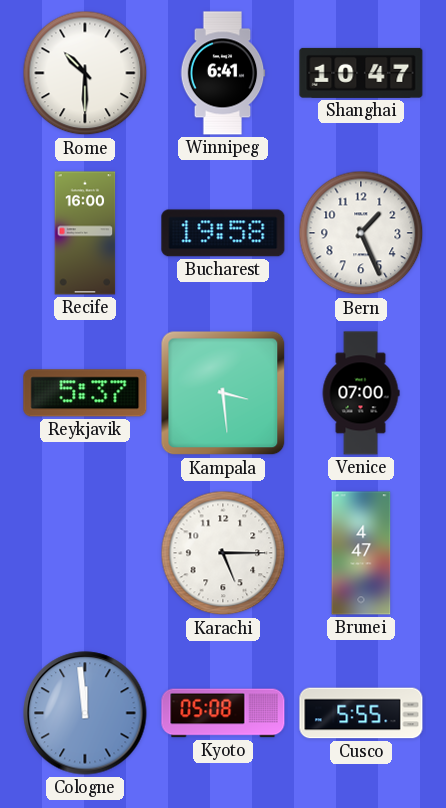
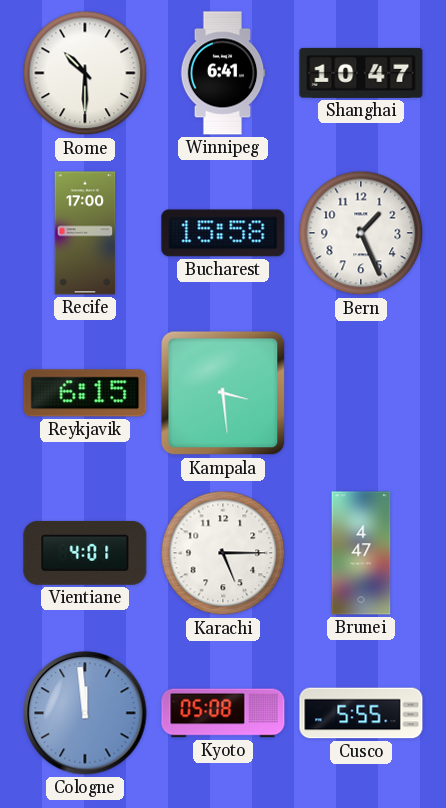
Recife: 16:00 -> 17:00
Bucharest: 19:58 -> 15:58
Reykjavik: 5:37 -> 6:15
Venice: 07:00 -> none
Vientiane: none -> 4:01
